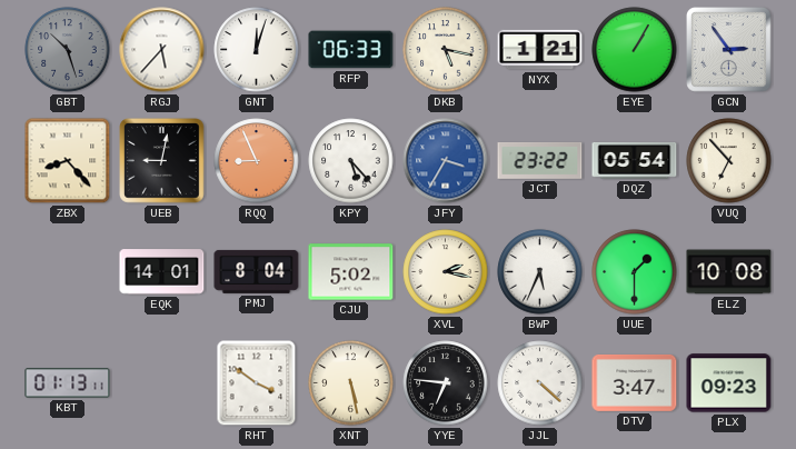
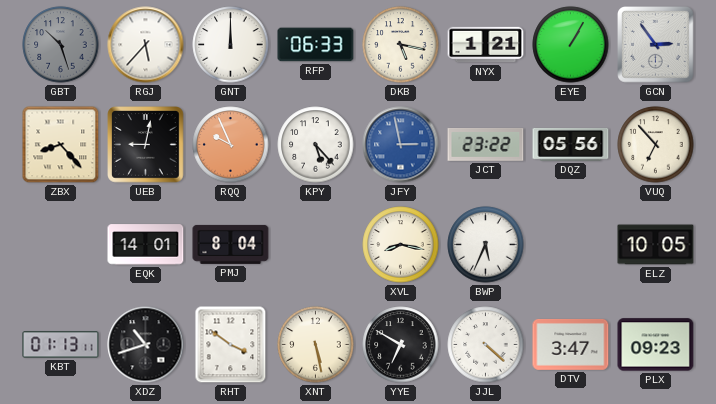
GNT: 12:03 -> 12:00
RQQ: 8:56 -> 9:56
JFY: 3:35 -> 2:58
DQZ: 05:54 -> 05:56
CJU: 5:02 -> none
XVL: 2:17 -> 8:17
UUE: 1:30 -> none
ELZ: 10:08 -> 10:05
XDZ: none -> 10:42
YYE: 6:46 -> 6:50
